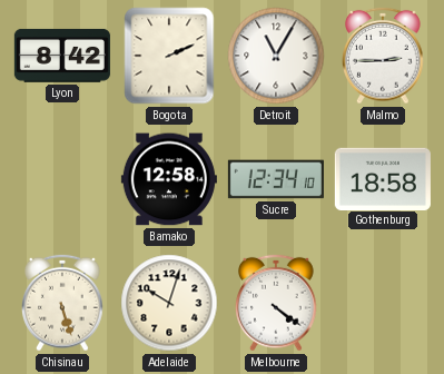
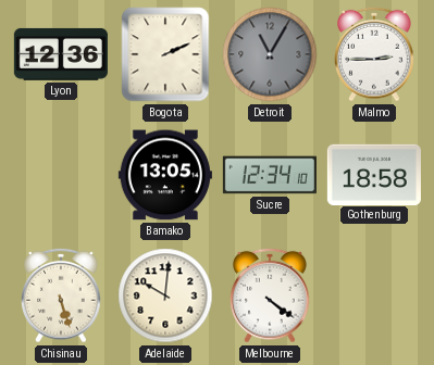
Lyon: 8:42 -> 12:36
Detroit dial: white -> grey
Bamako: 12:58 -> 13:05
Adelaide: 10:03 -> 10:01
